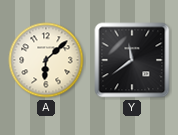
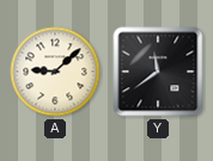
A: 6:08 -> 9:08
